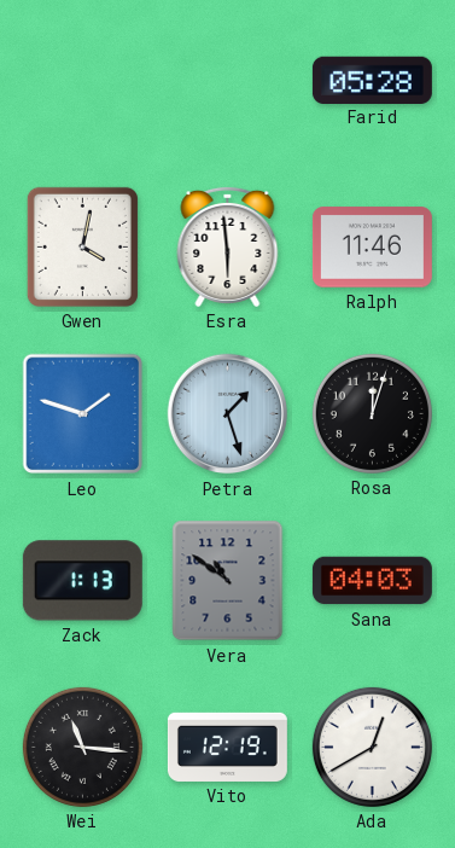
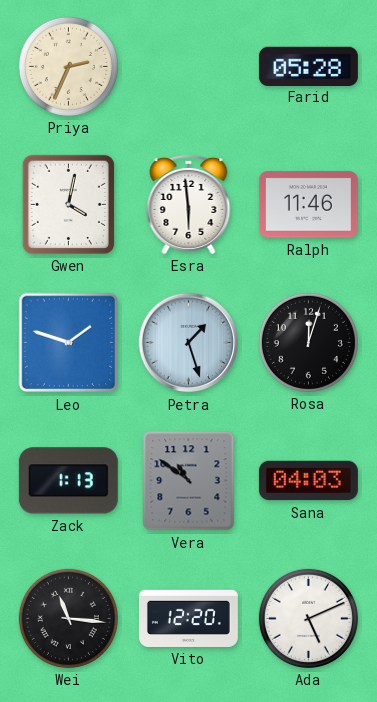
Priya: none -> 2:34
Vito: 12:19 -> 12:20
Ada: 12:40 -> 5:11
